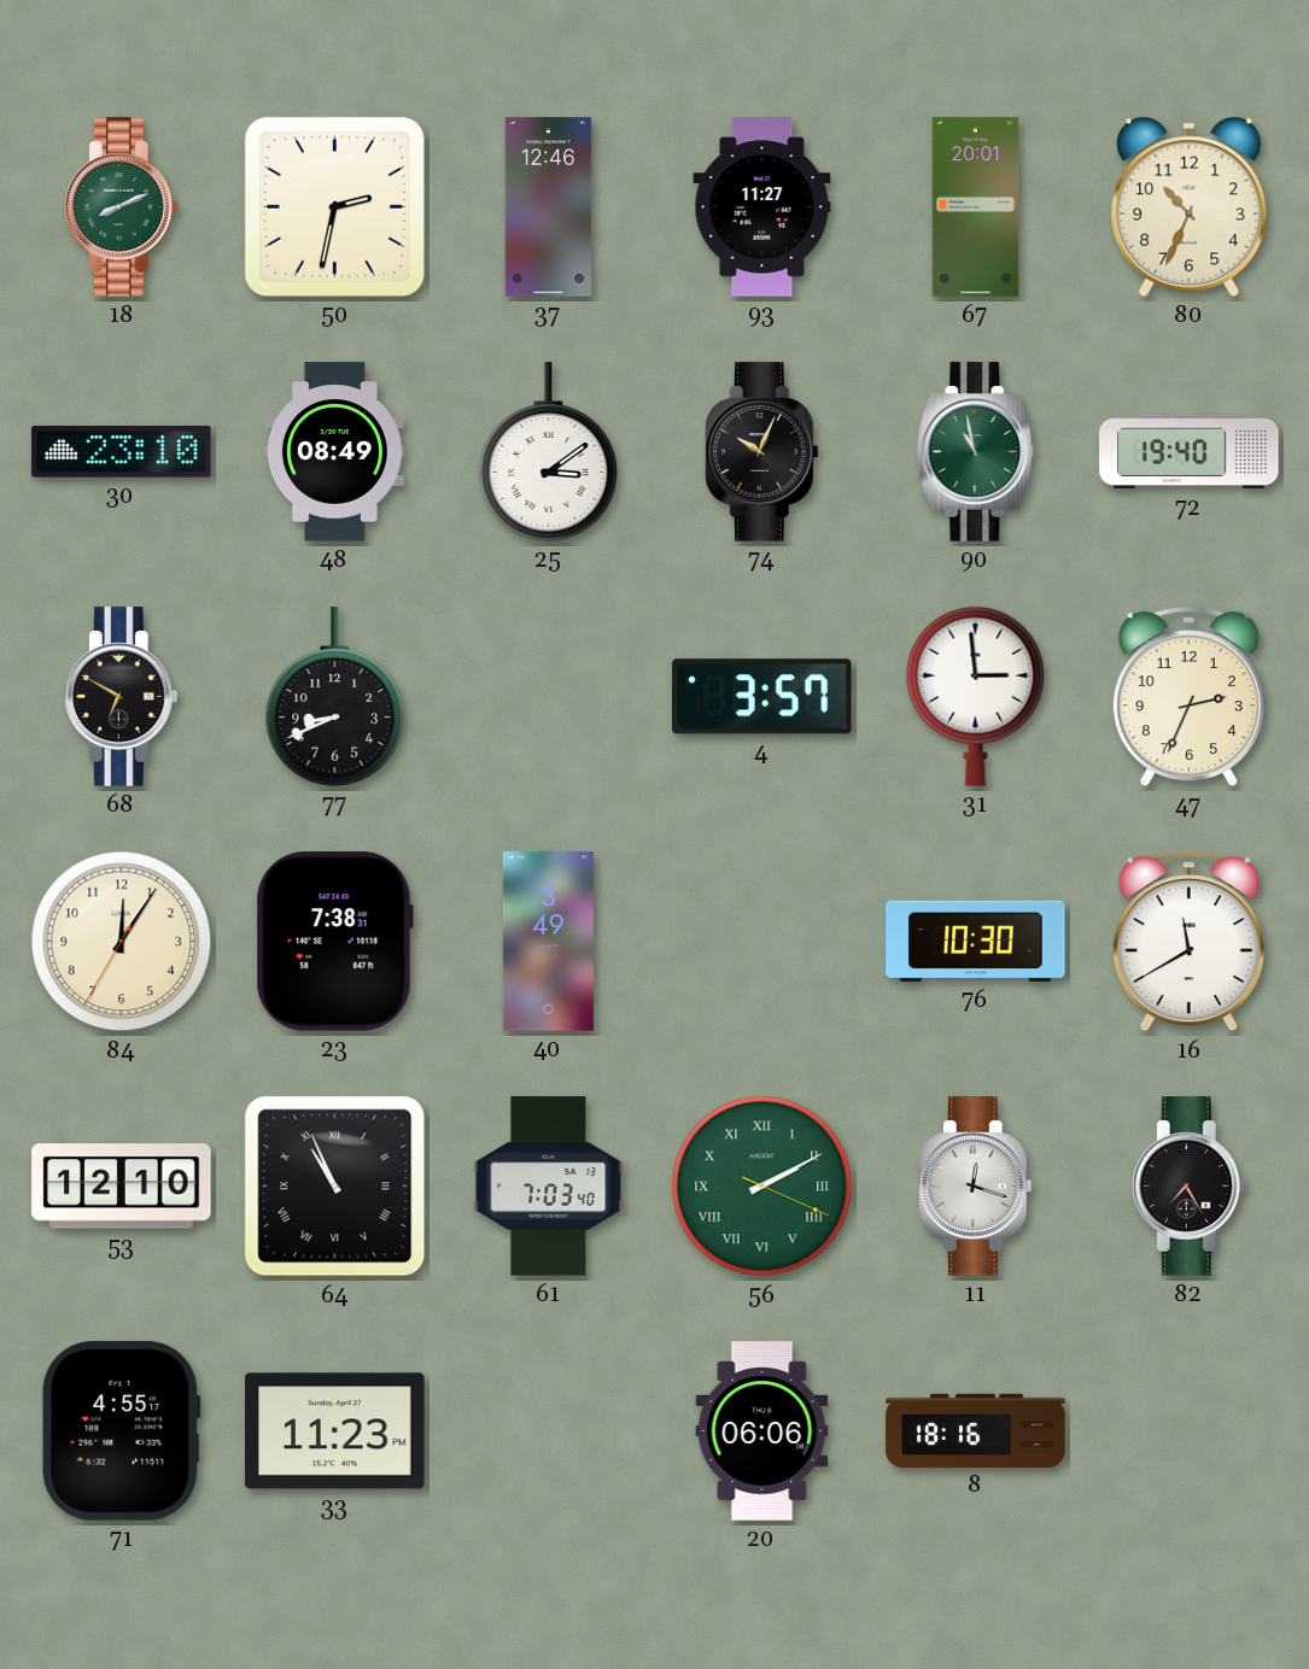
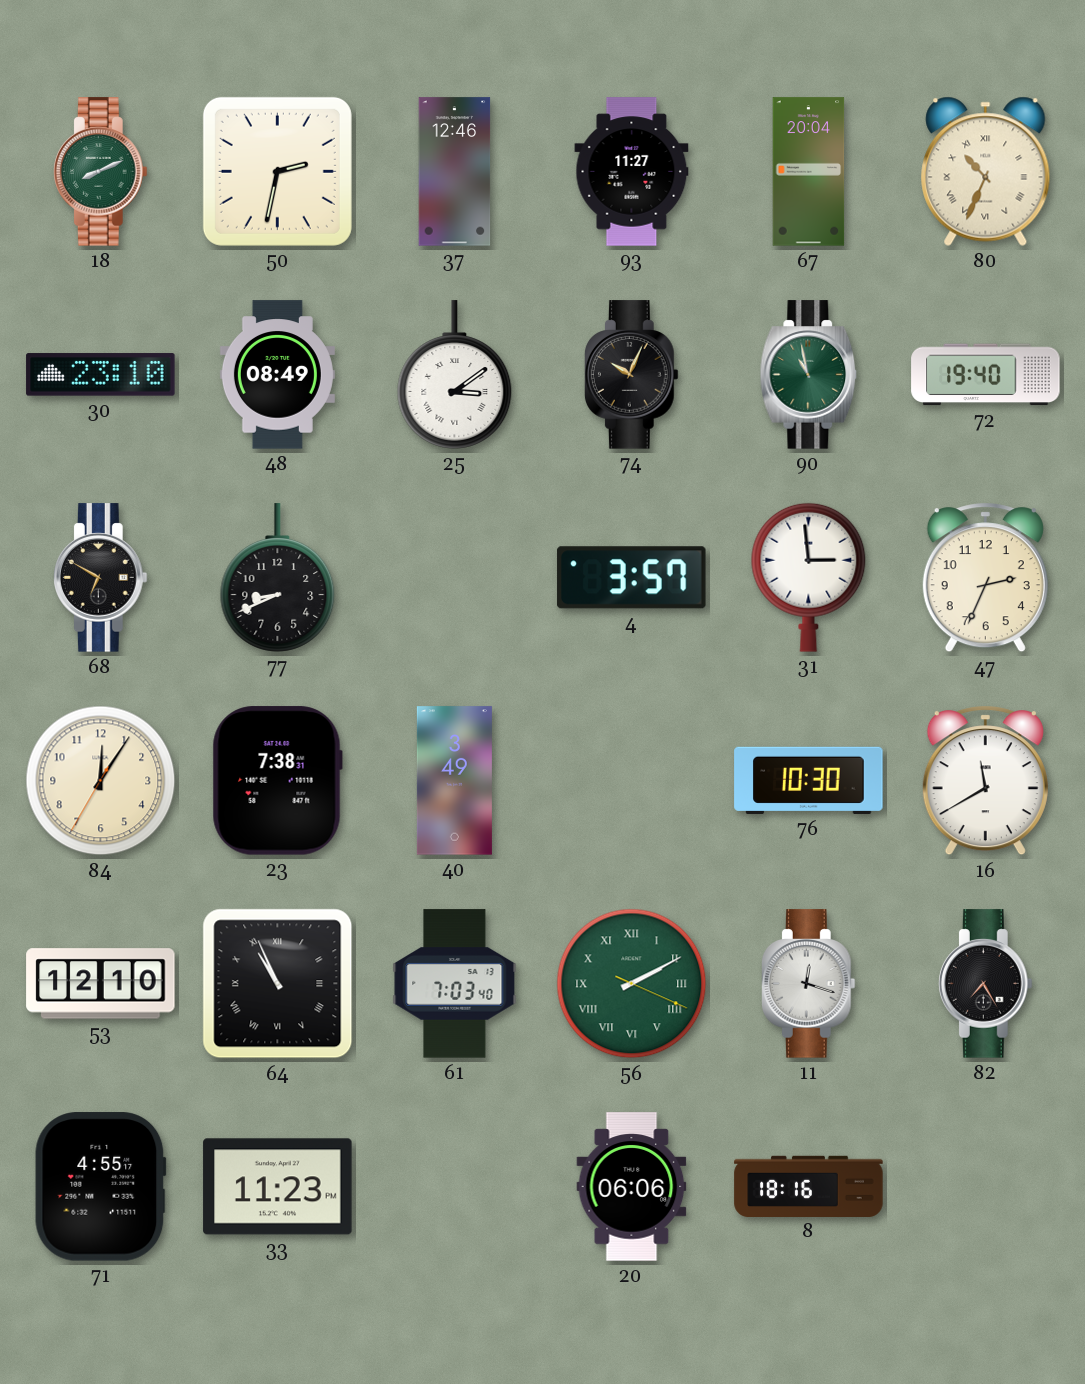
67: 20:01 -> 20:04
80 numerals: Arabic -> Roman
